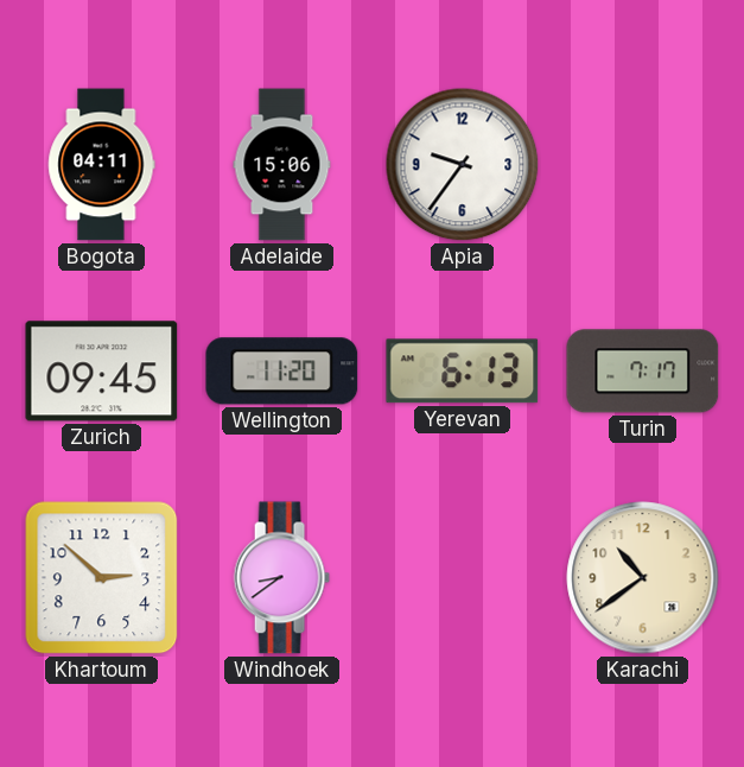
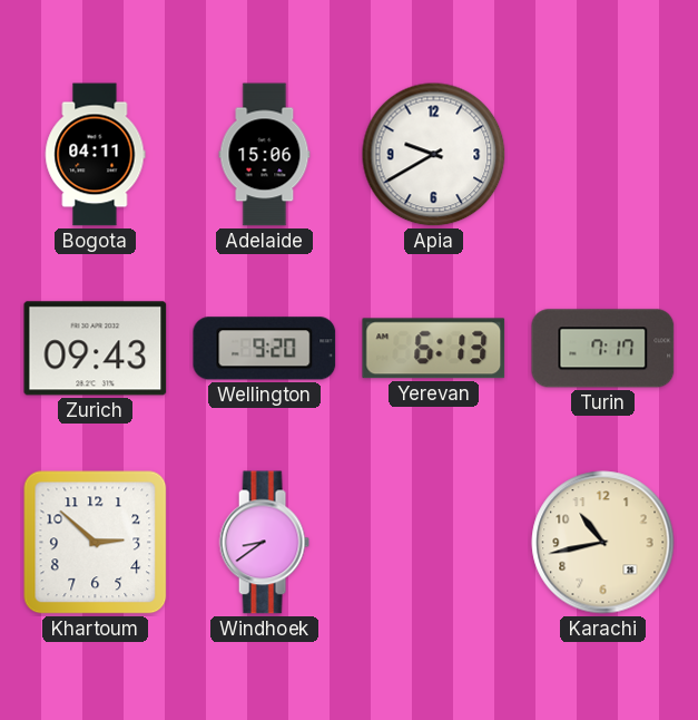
Apia: 9:36 -> 9:40
Zurich: 09:45 -> 09:43
Wellington: 11:20 -> 9:20
Karachi: 10:39 -> 10:43
